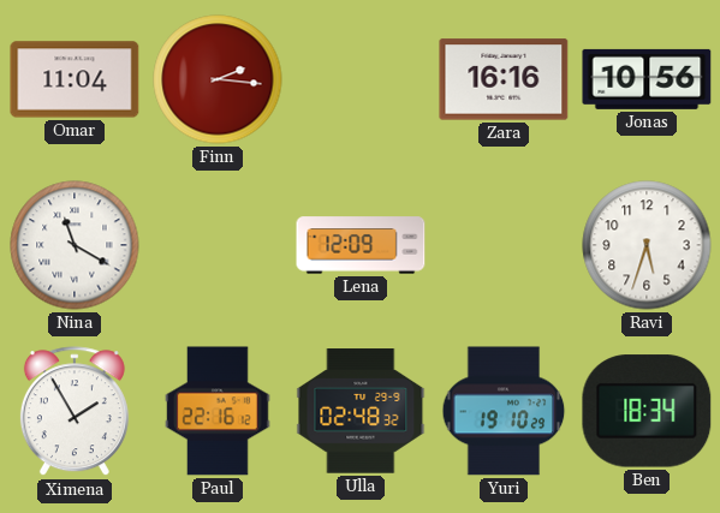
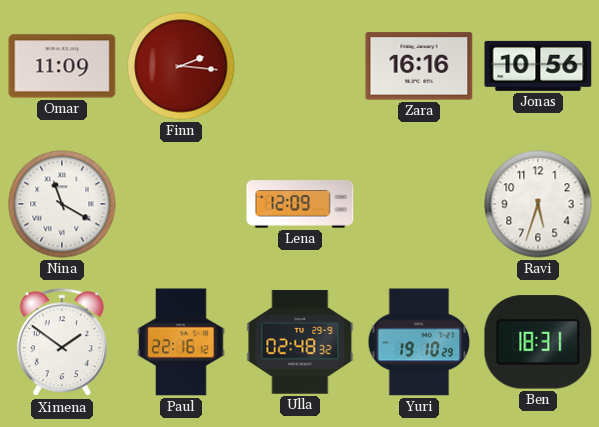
Omar: 11:04 -> 11:09
Ximena: 1:55 -> 1:51
Ben: 18:34 -> 18:31
